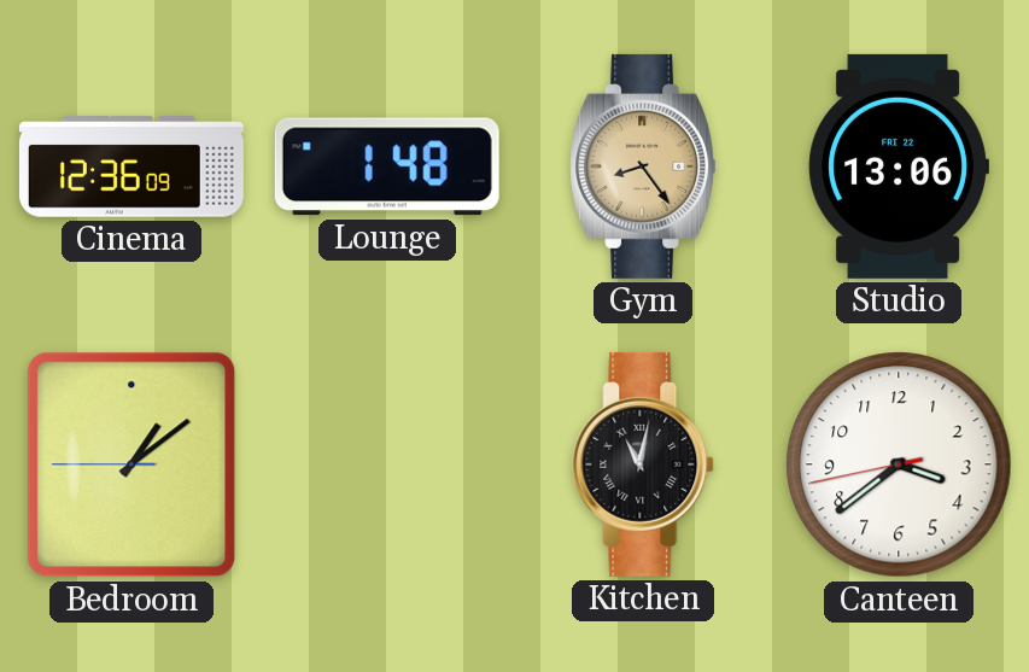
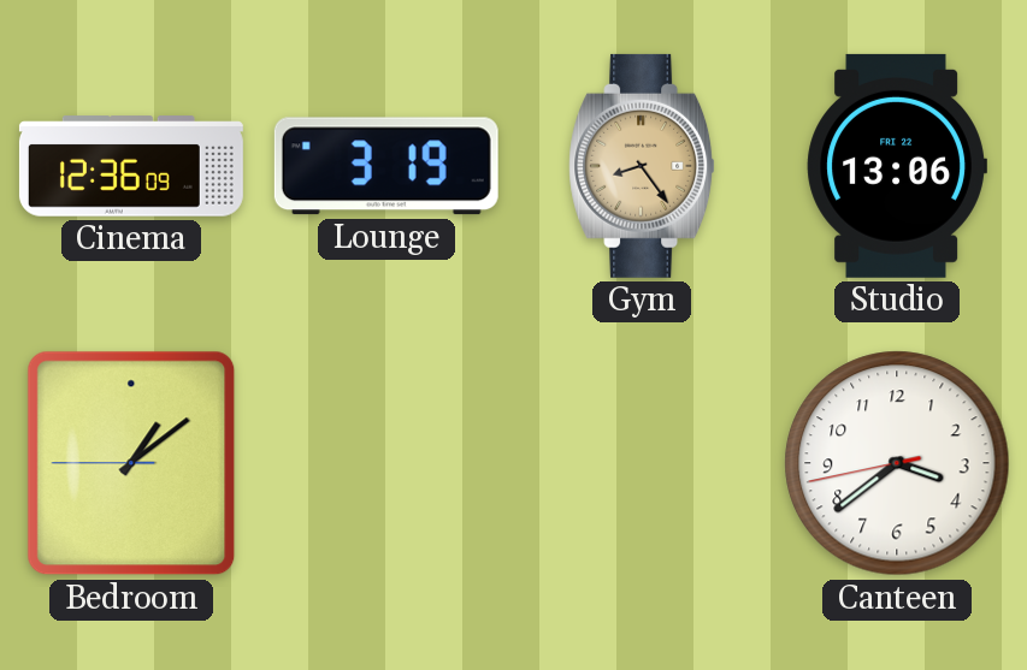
Lounge: 1:48 -> 3:19
Kitchen: 11:02 -> none
